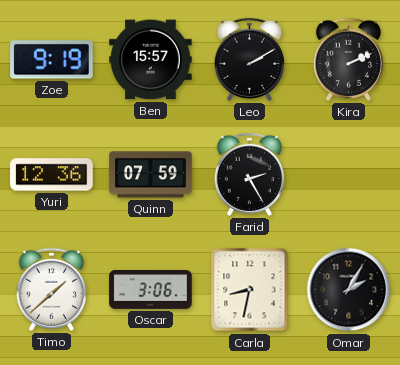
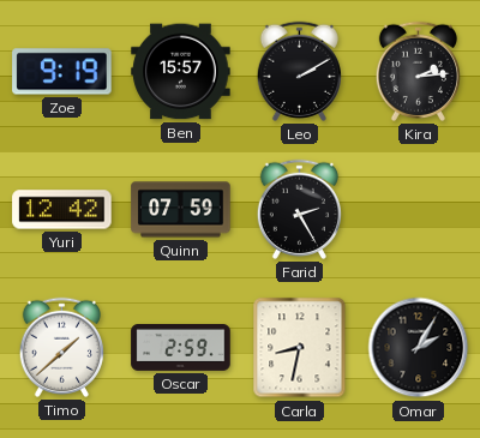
Kira: 2:11 -> 2:14
Yuri: 12:36 -> 12:42
Oscar: 3:06 -> 2:59
